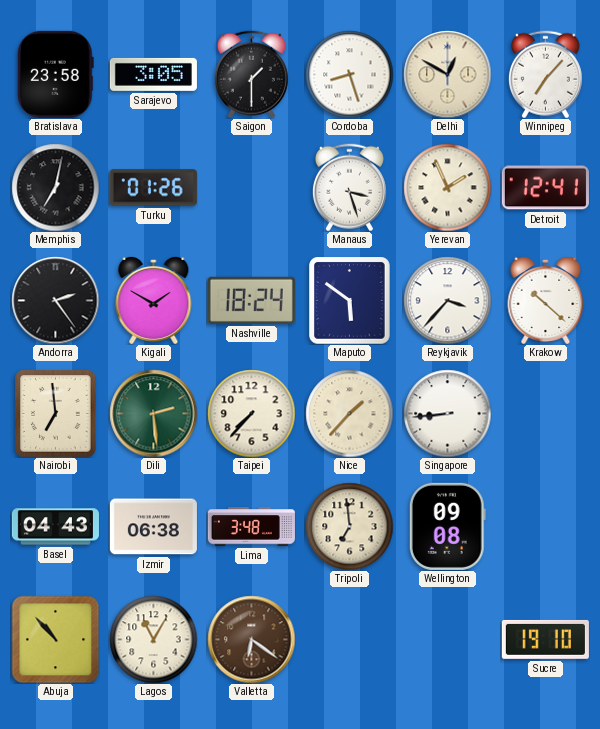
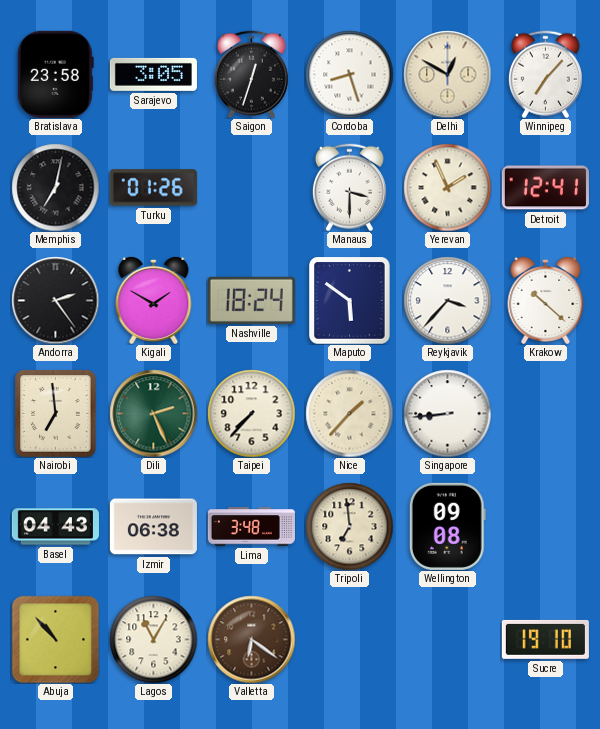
Saigon: 1:30 -> 12:33
Manaus: 3:27 -> 3:30
Dili: 2:29 -> 2:26
